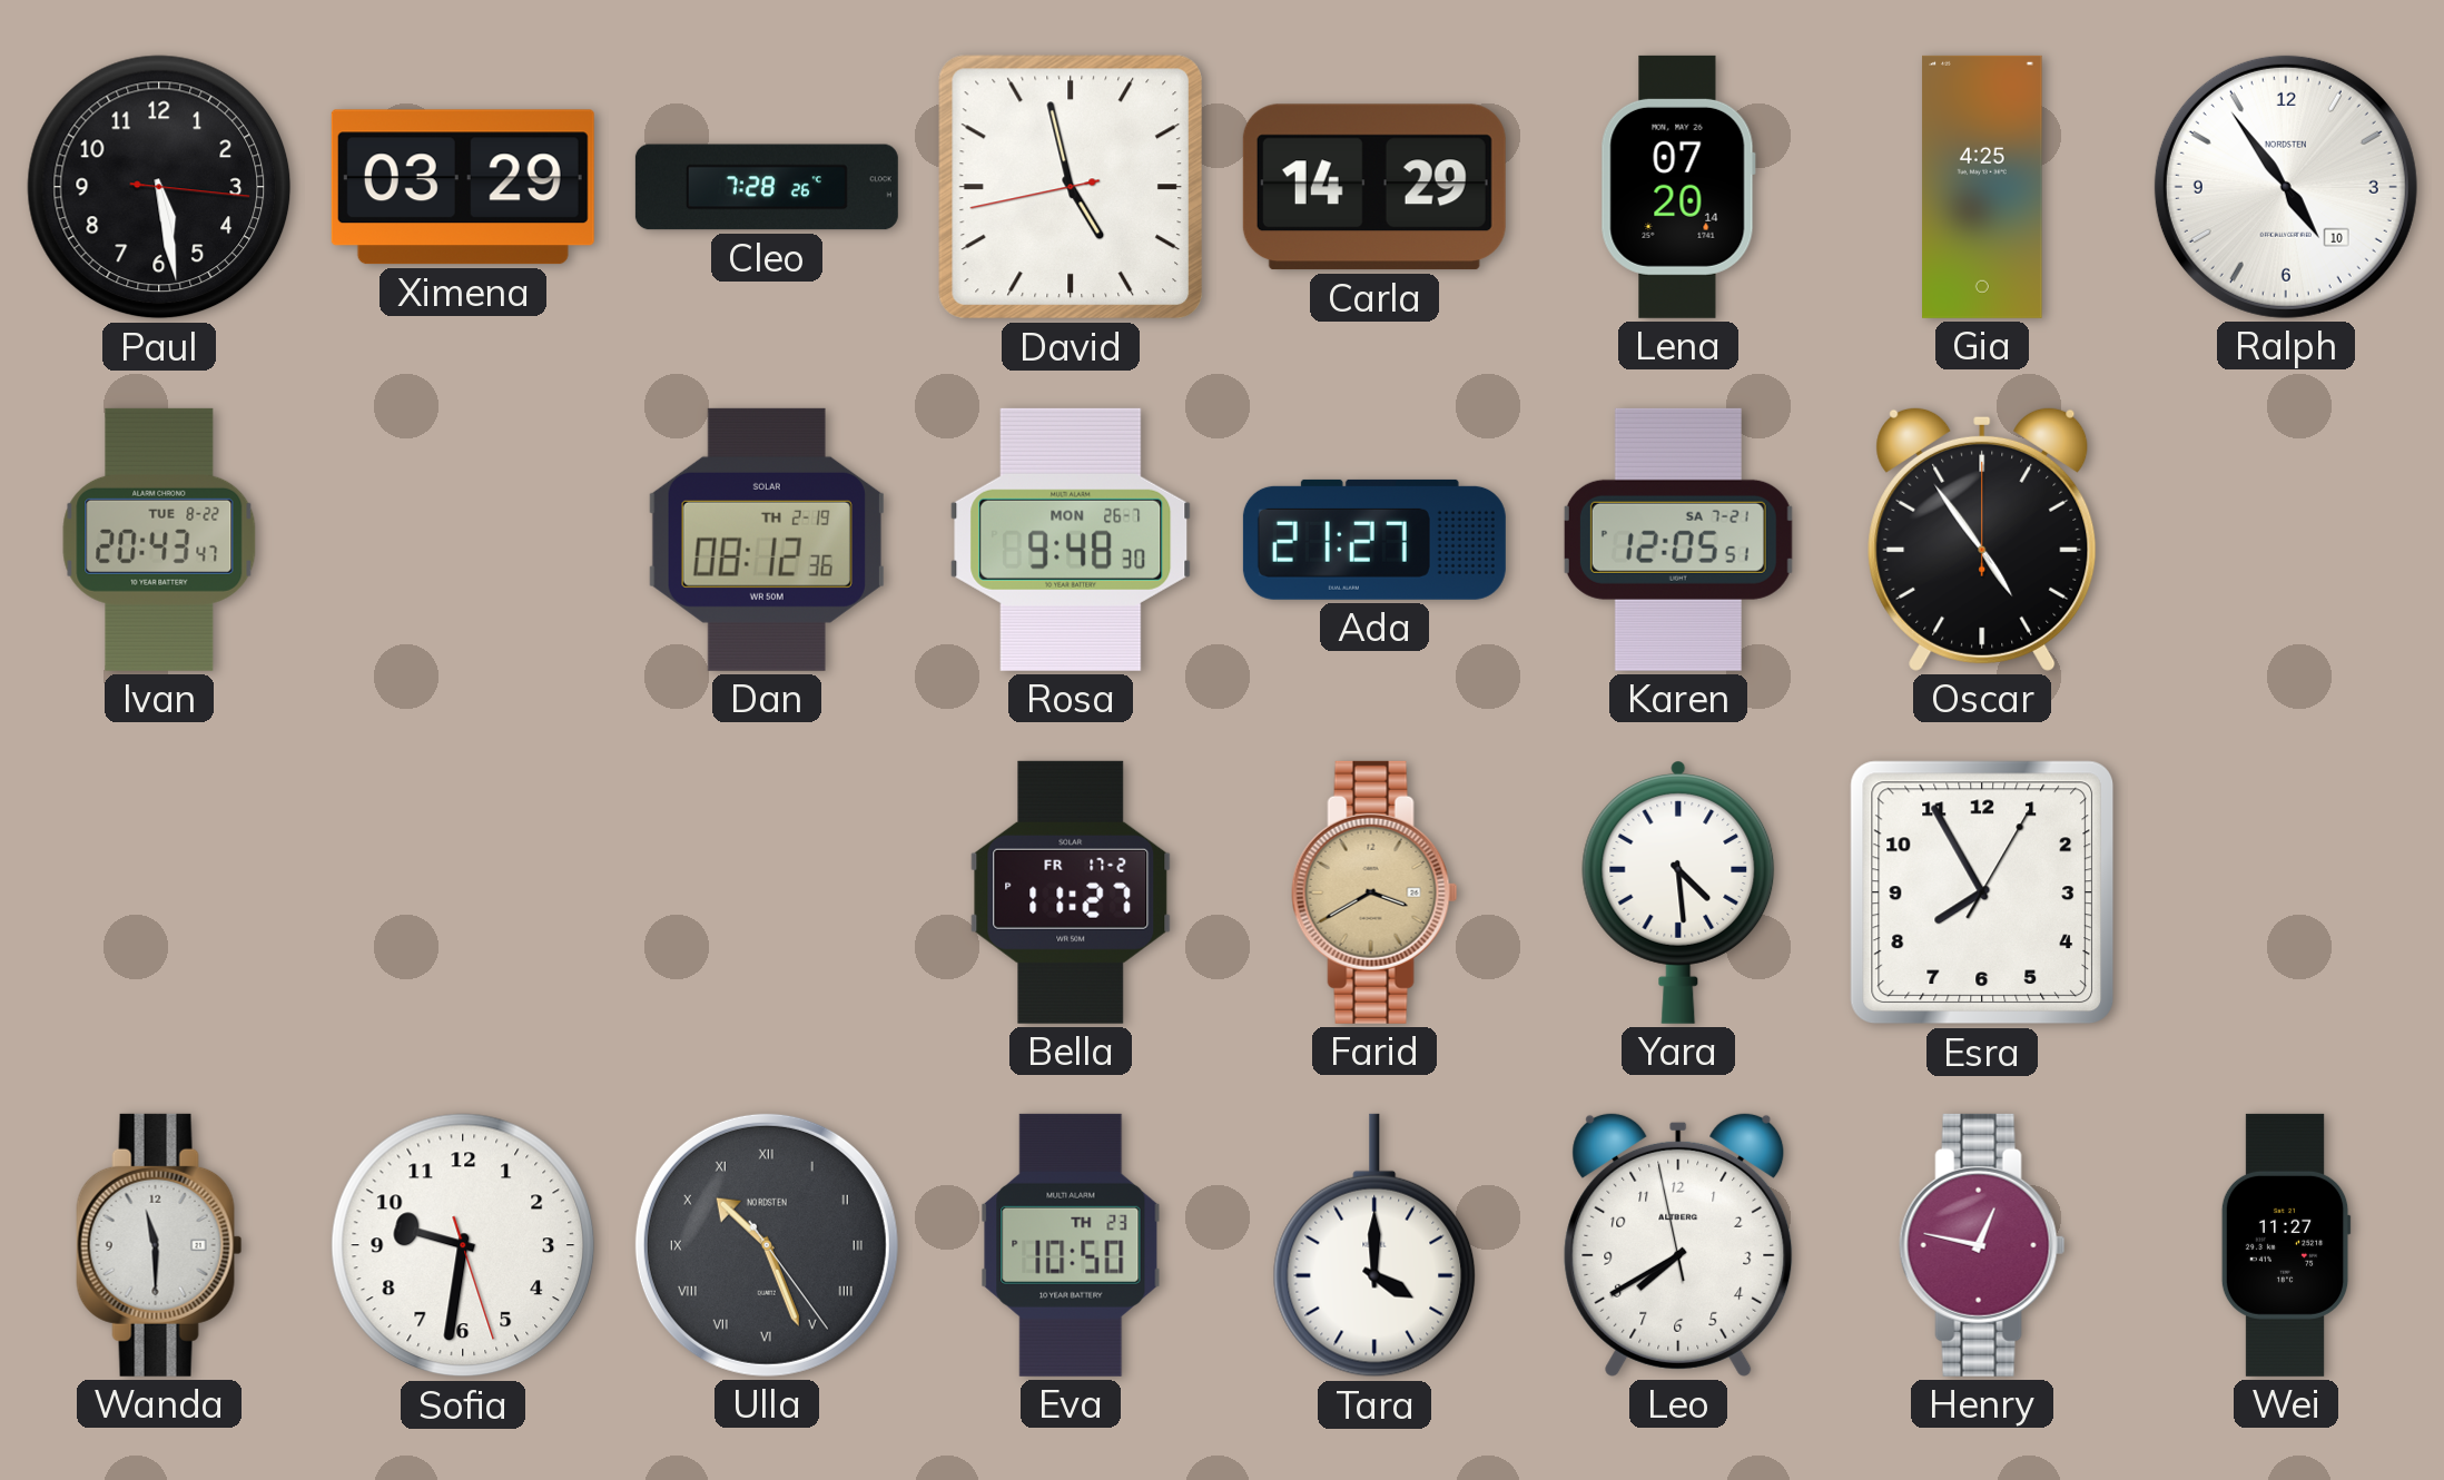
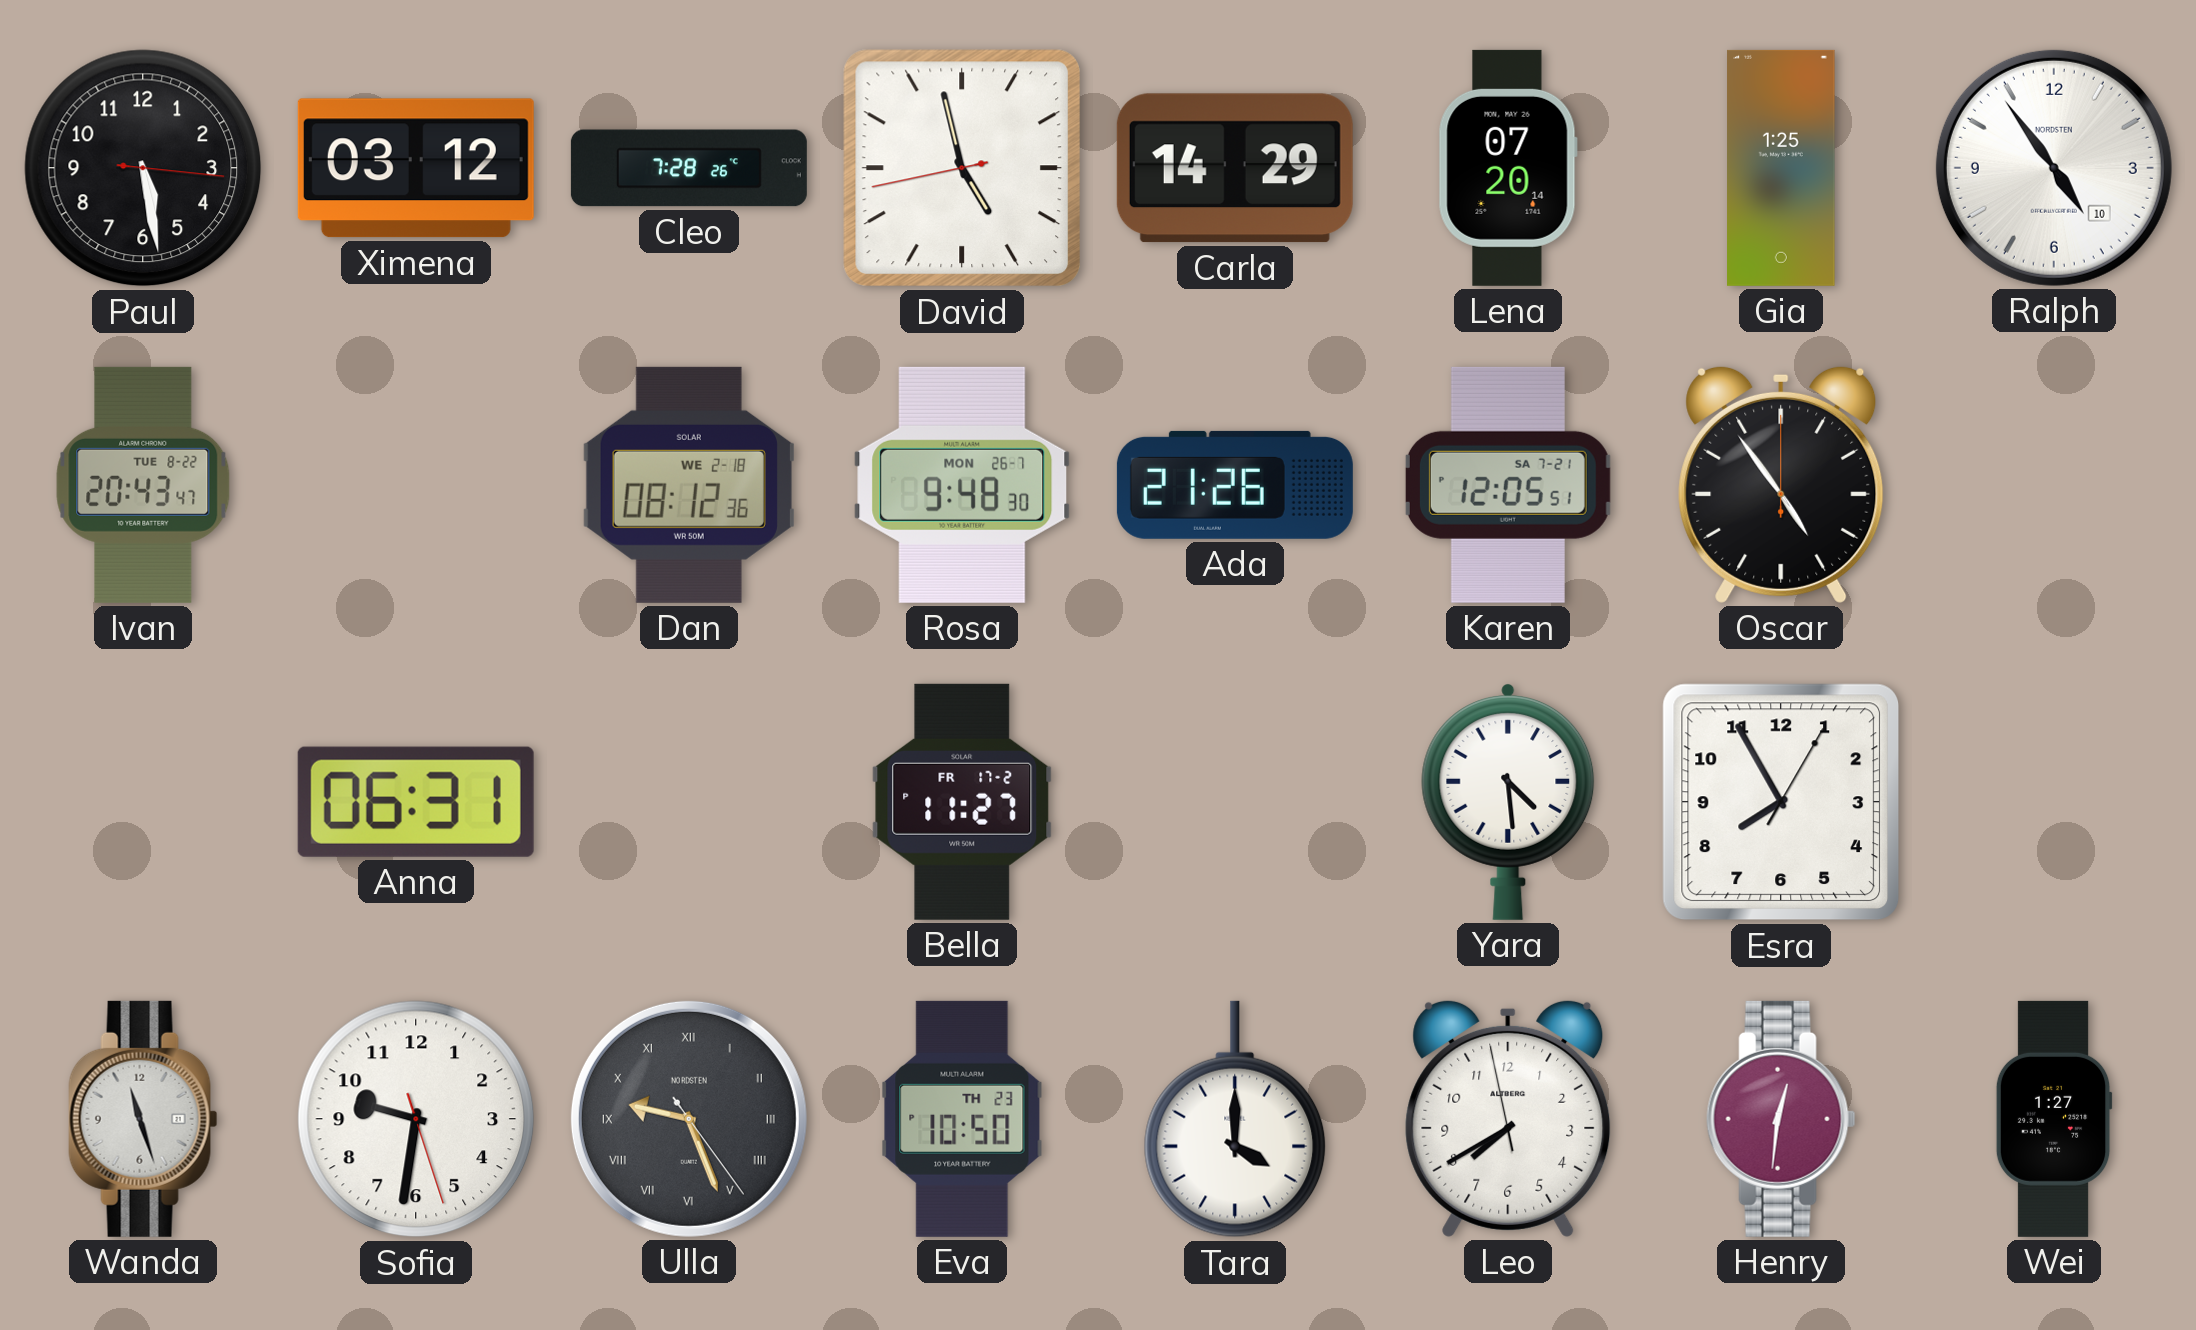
Ximena: 03:29 -> 03:12
Gia: 4:25 -> 1:25
Dan date: TH 2-19 -> WE 2-18
Ada: 21:27 -> 21:26
Anna: none -> 06:31
Farid: 3:40 -> none
Wanda: 11:30 -> 11:27
Ulla: 10:26 -> 9:26
Henry: 12:47 -> 12:31
Wei: 11:27 -> 1:27
